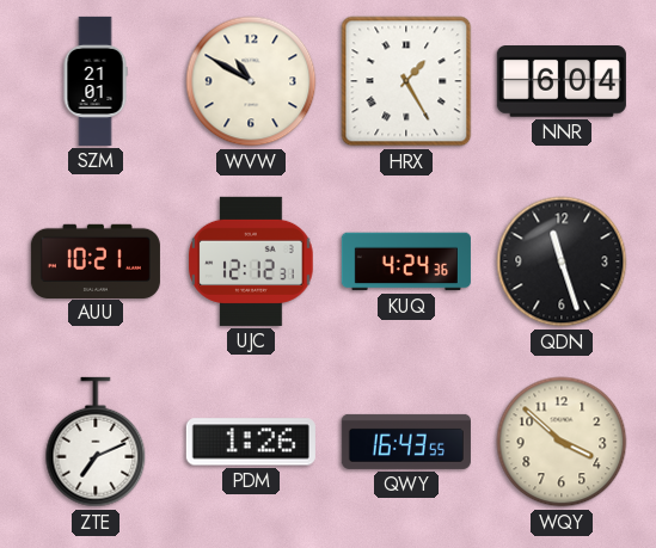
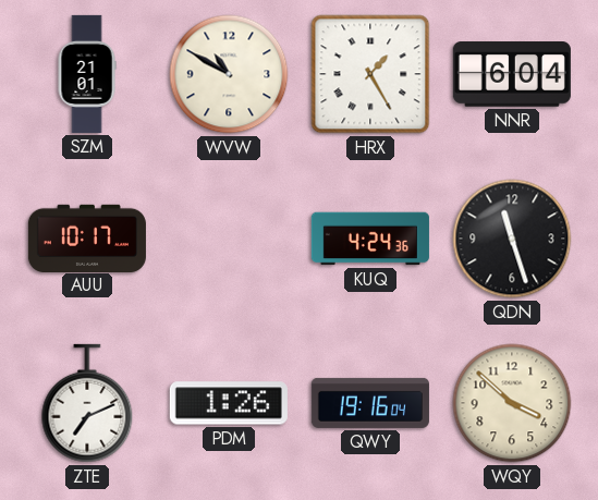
AUU: 10:21 -> 10:17
UJC: 12:12 -> none
QWY: 16:43 -> 19:16
